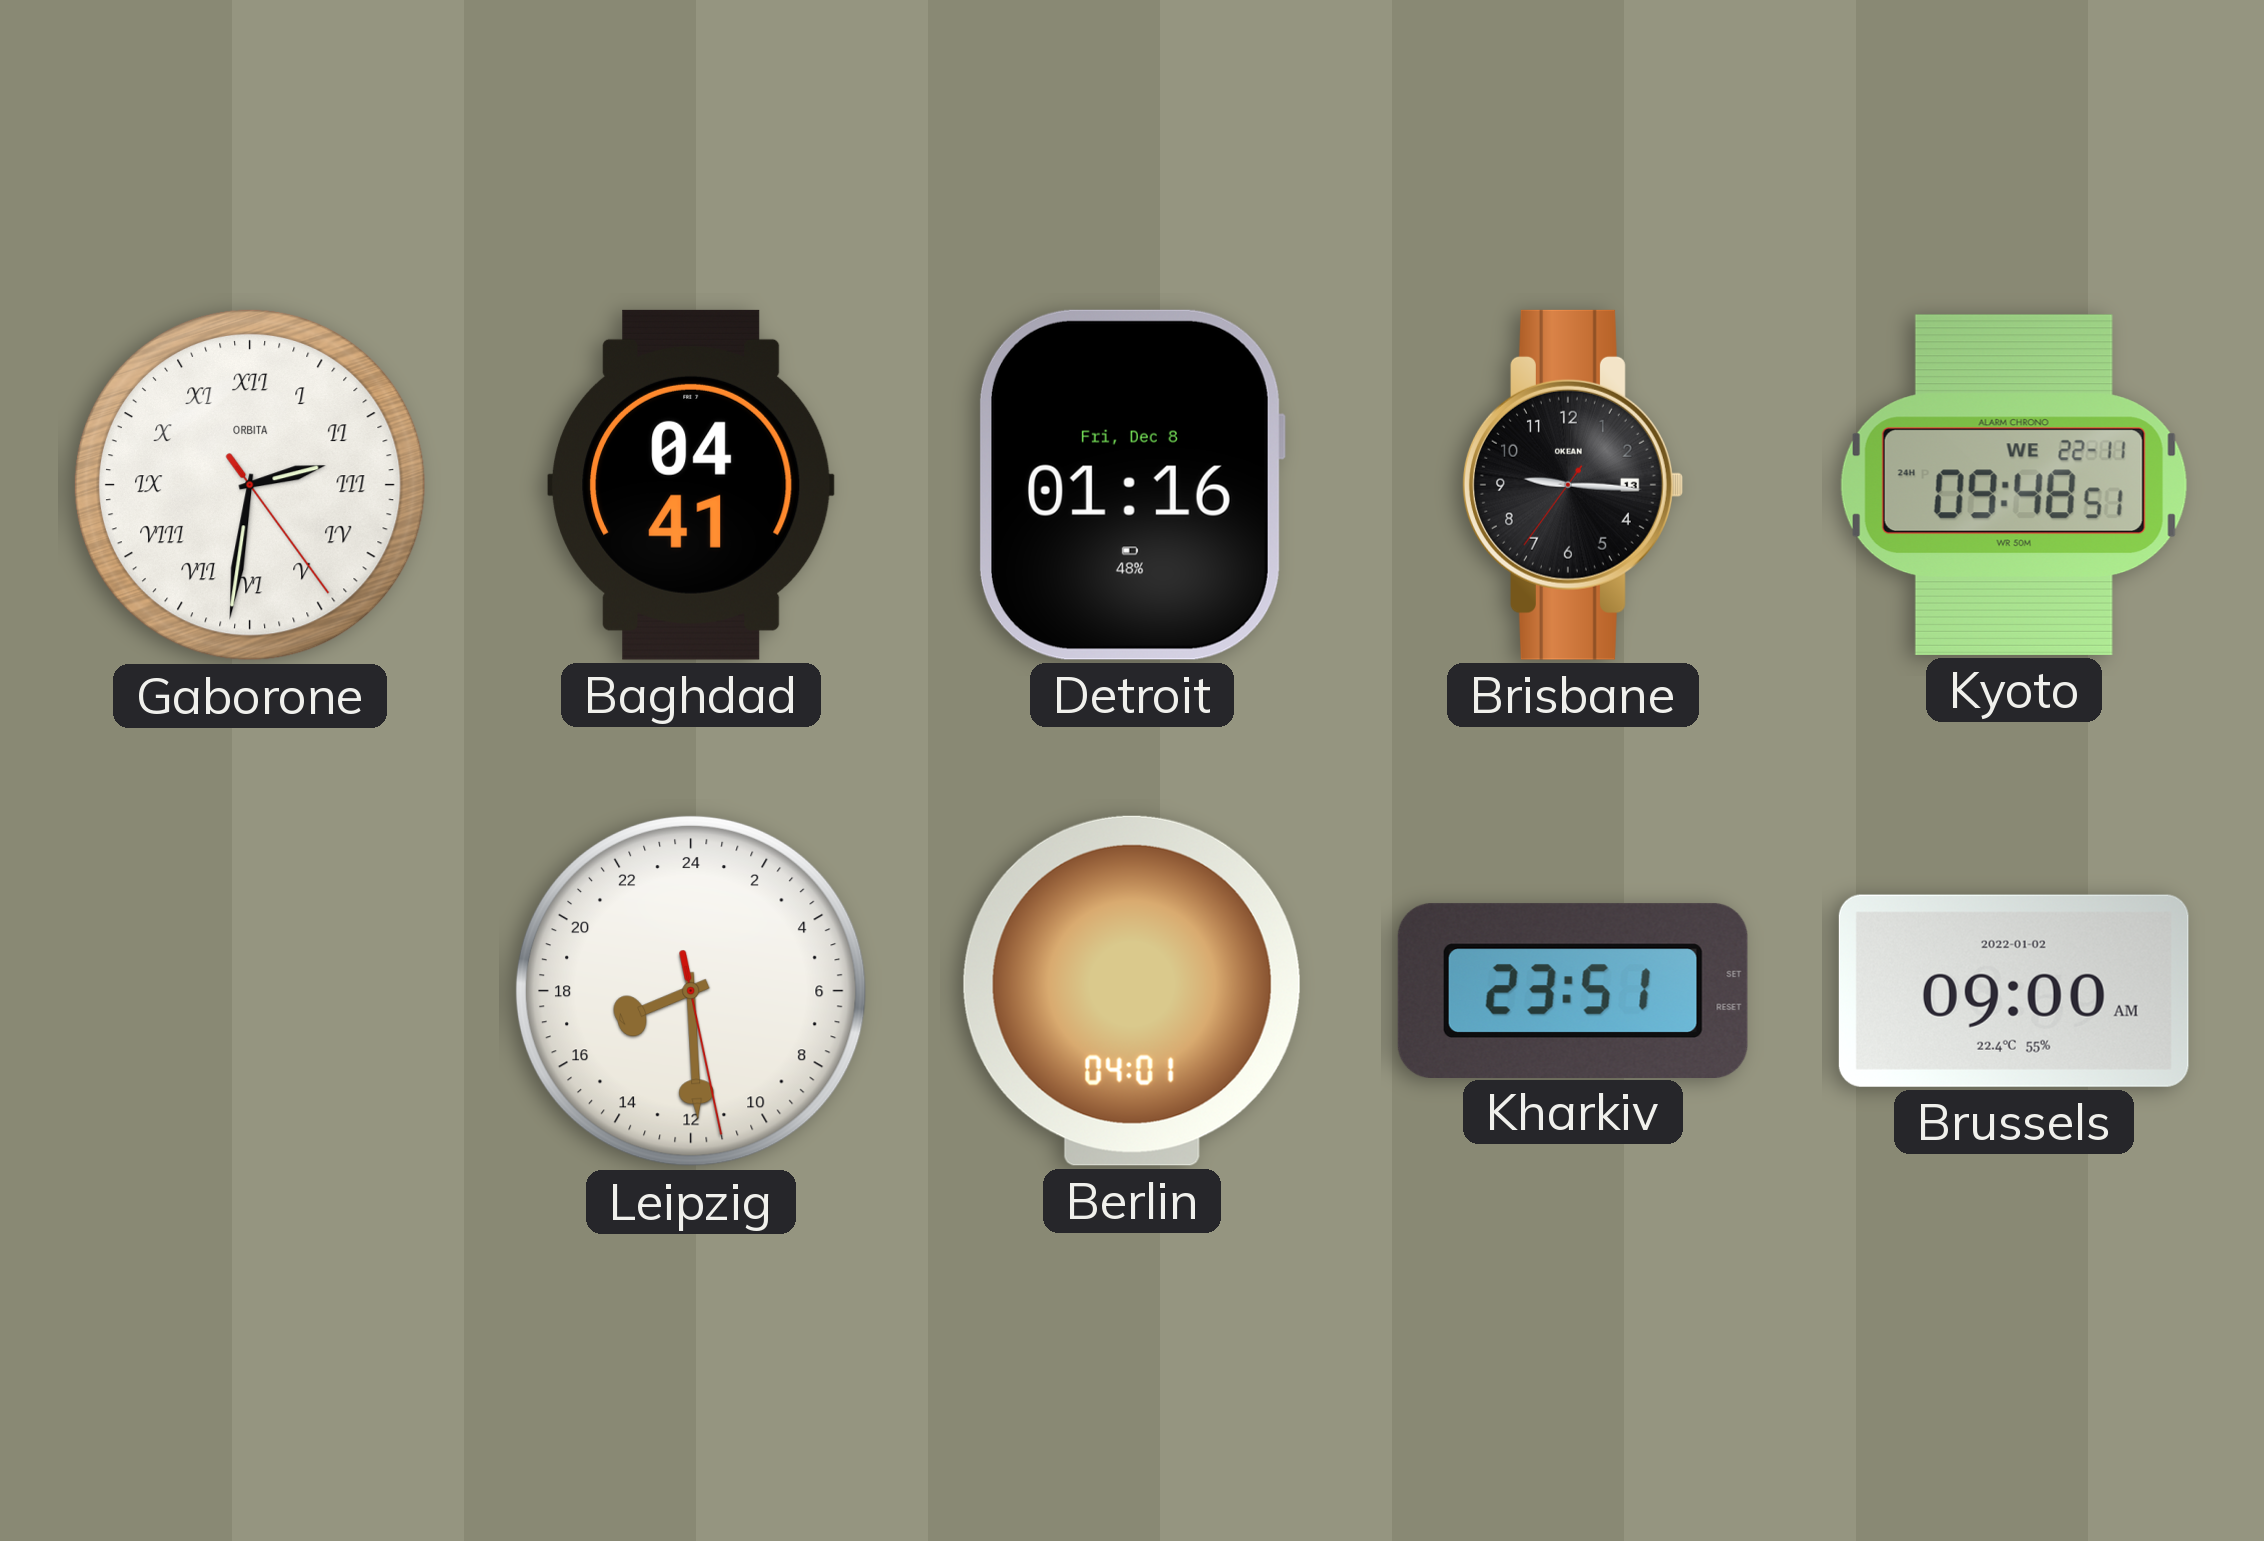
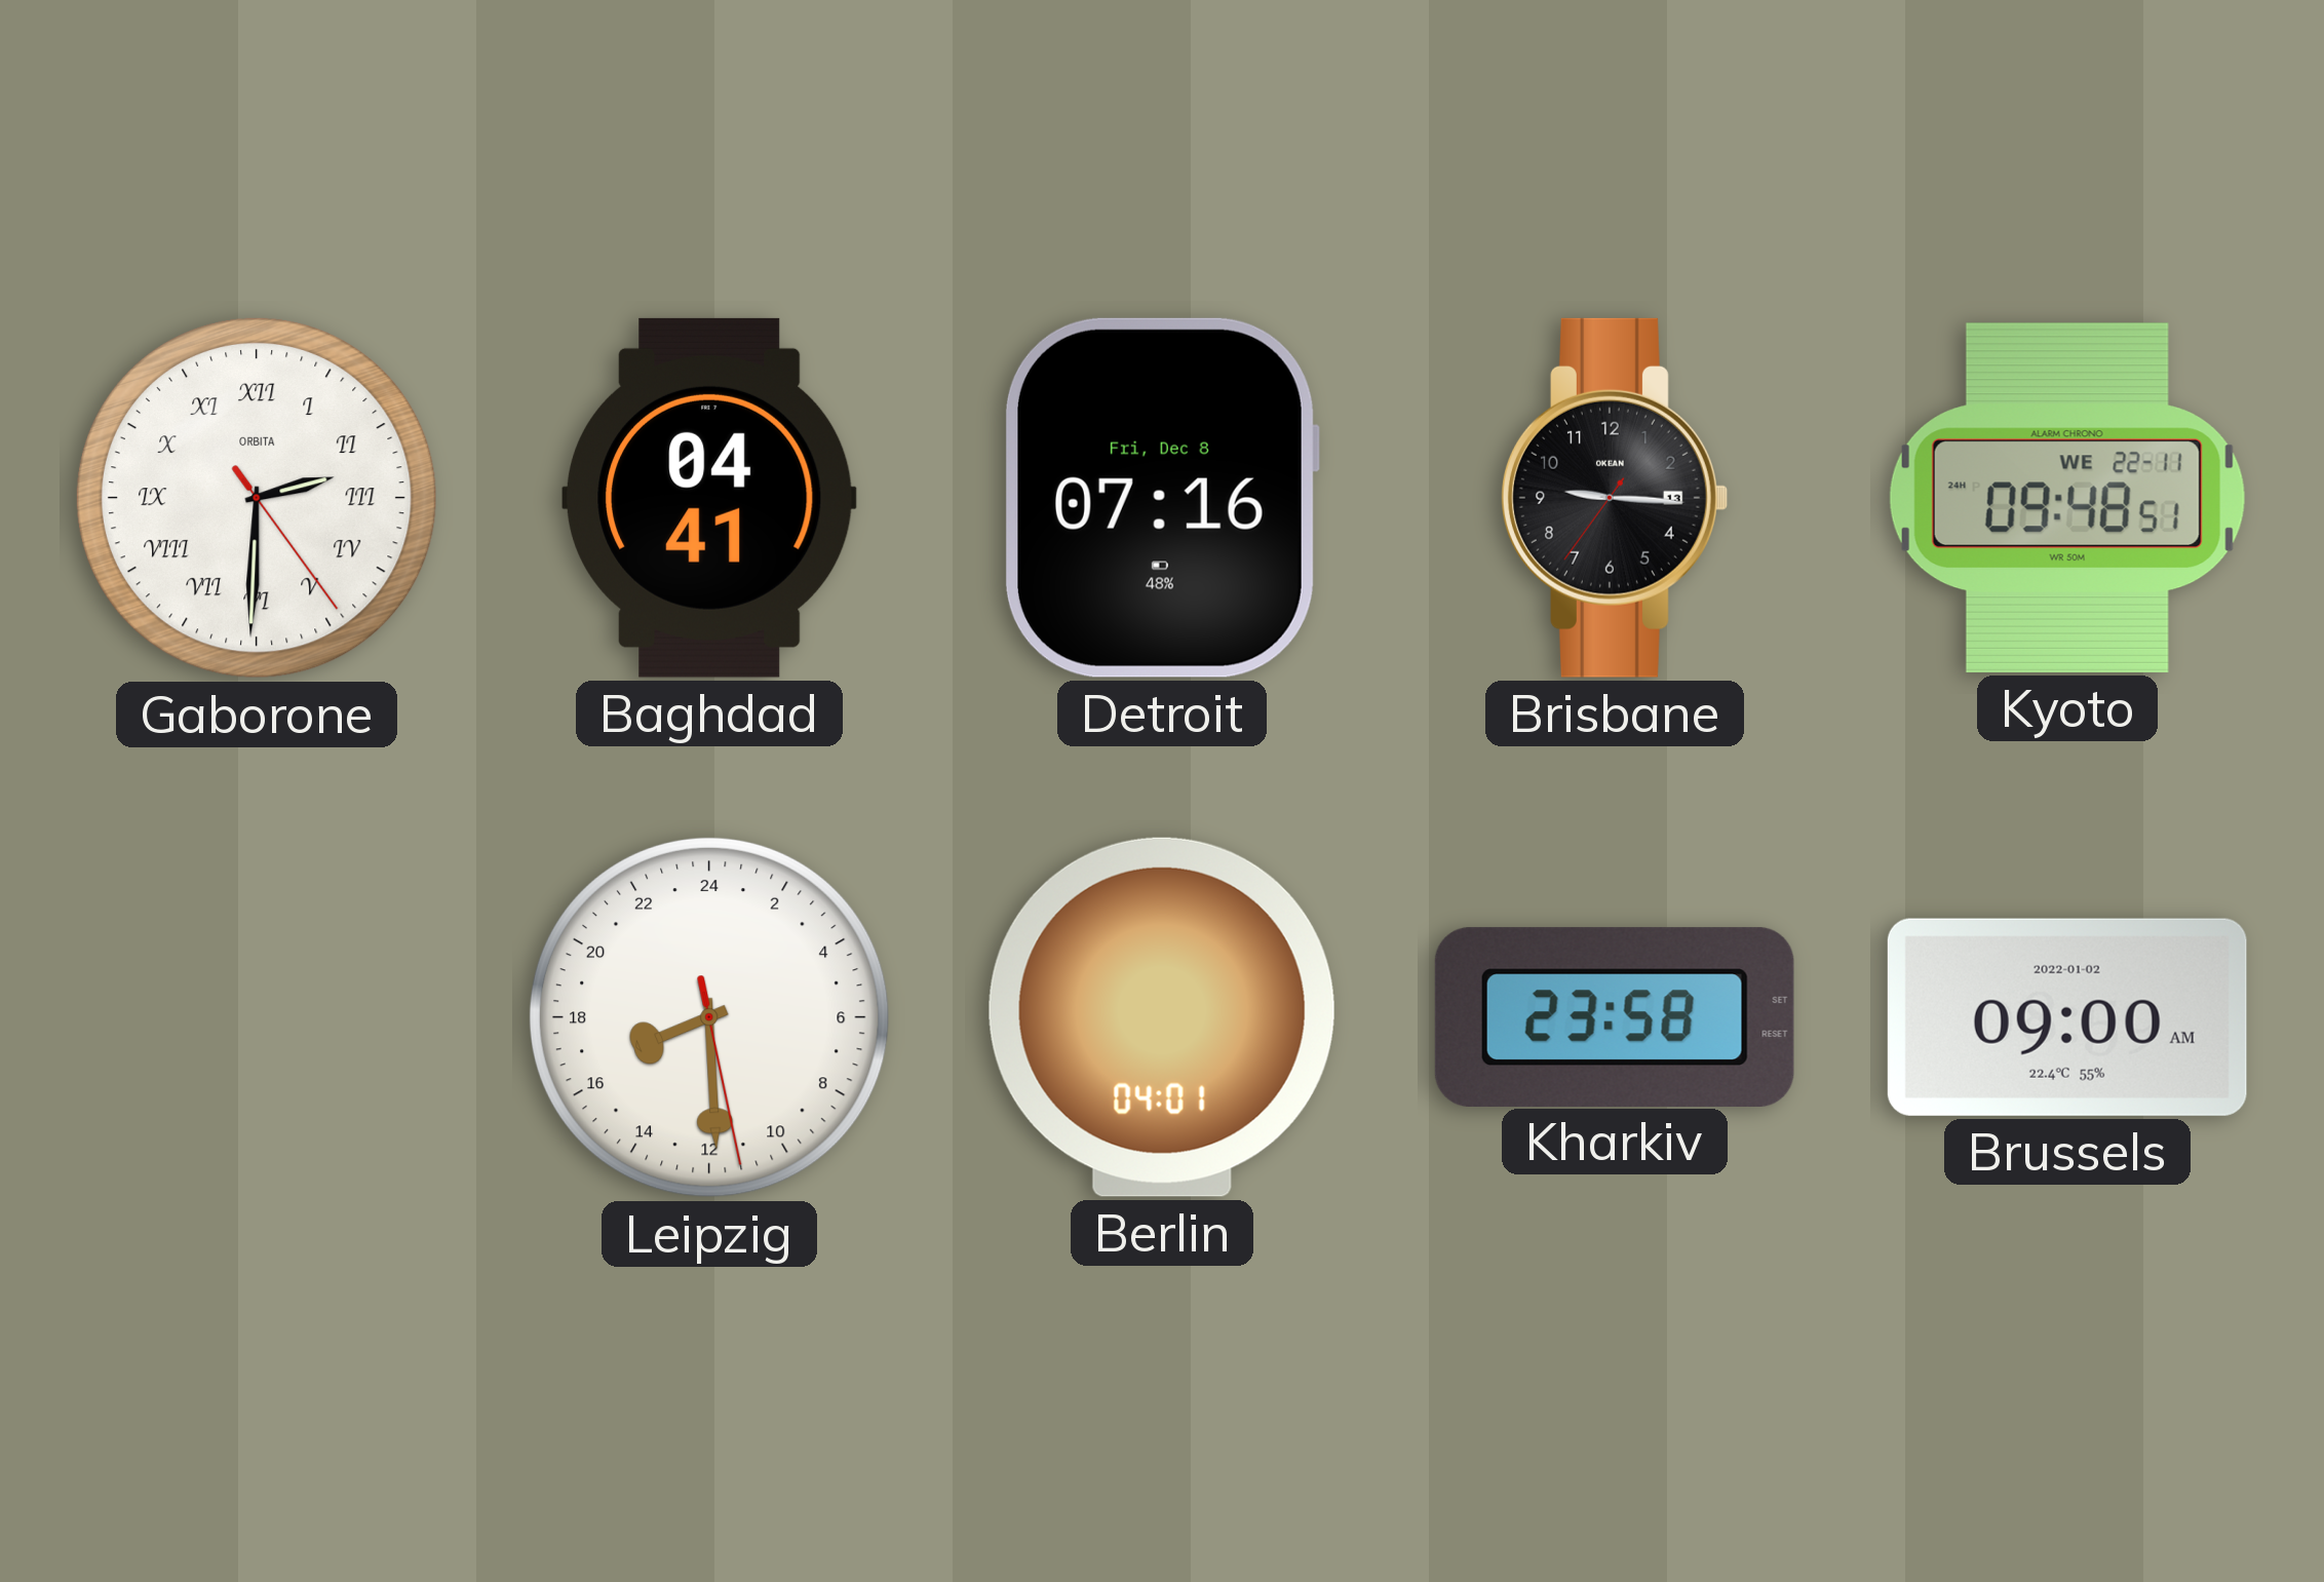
Gaborone: 2:31 -> 2:30
Detroit: 01:16 -> 07:16
Kharkiv: 23:51 -> 23:58
